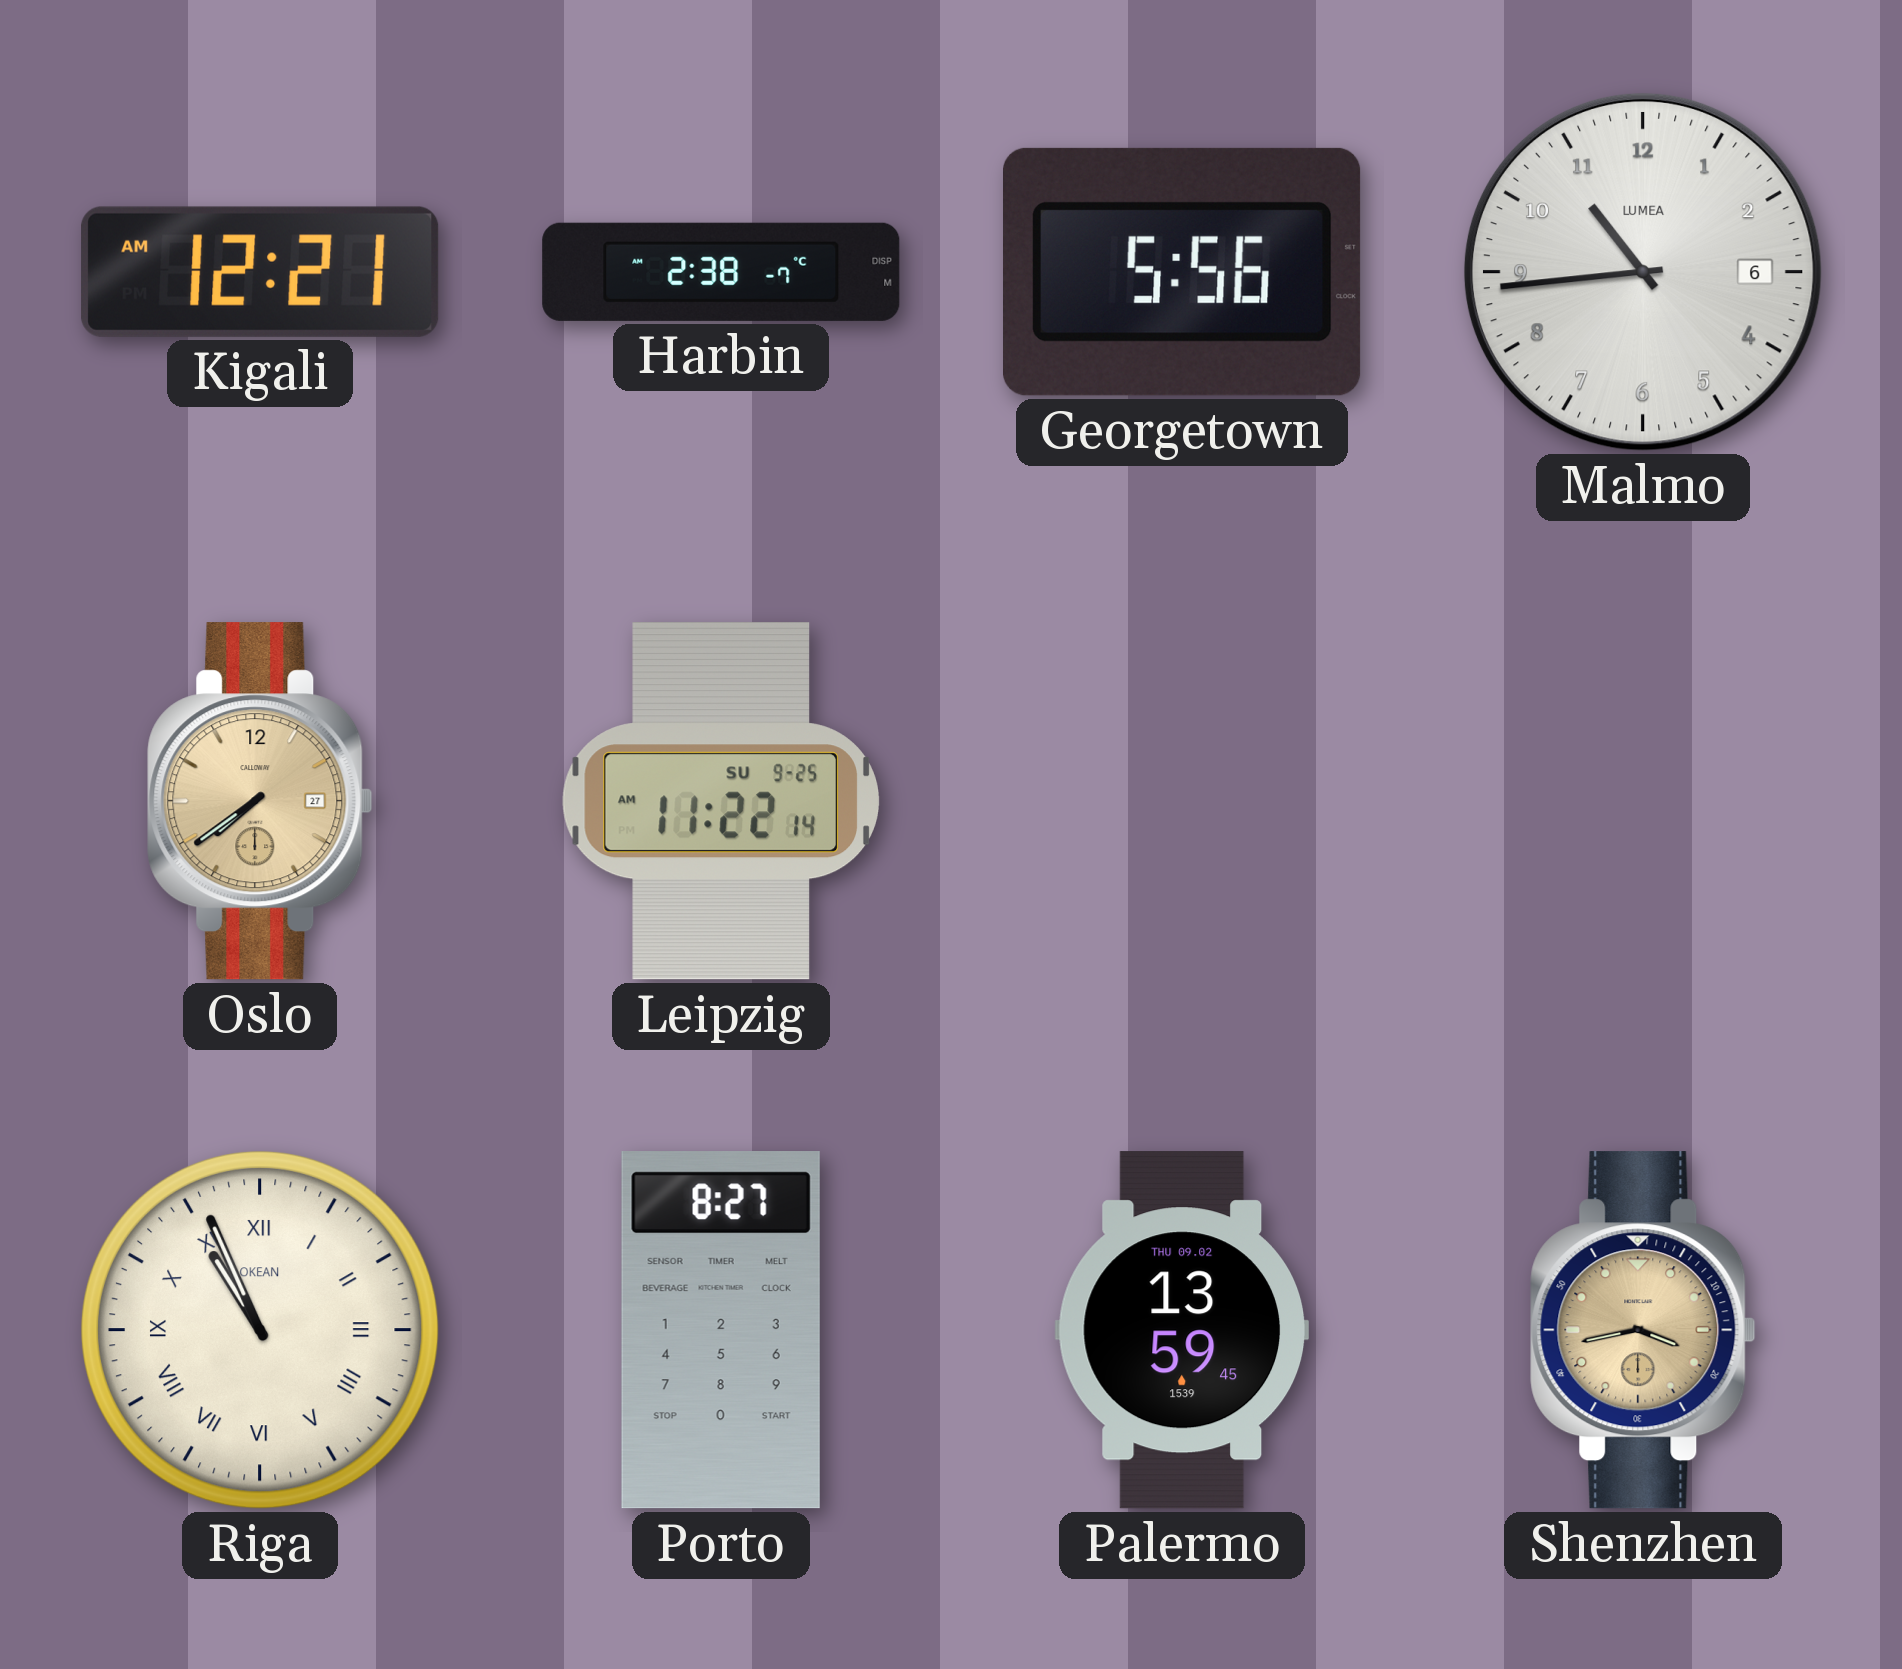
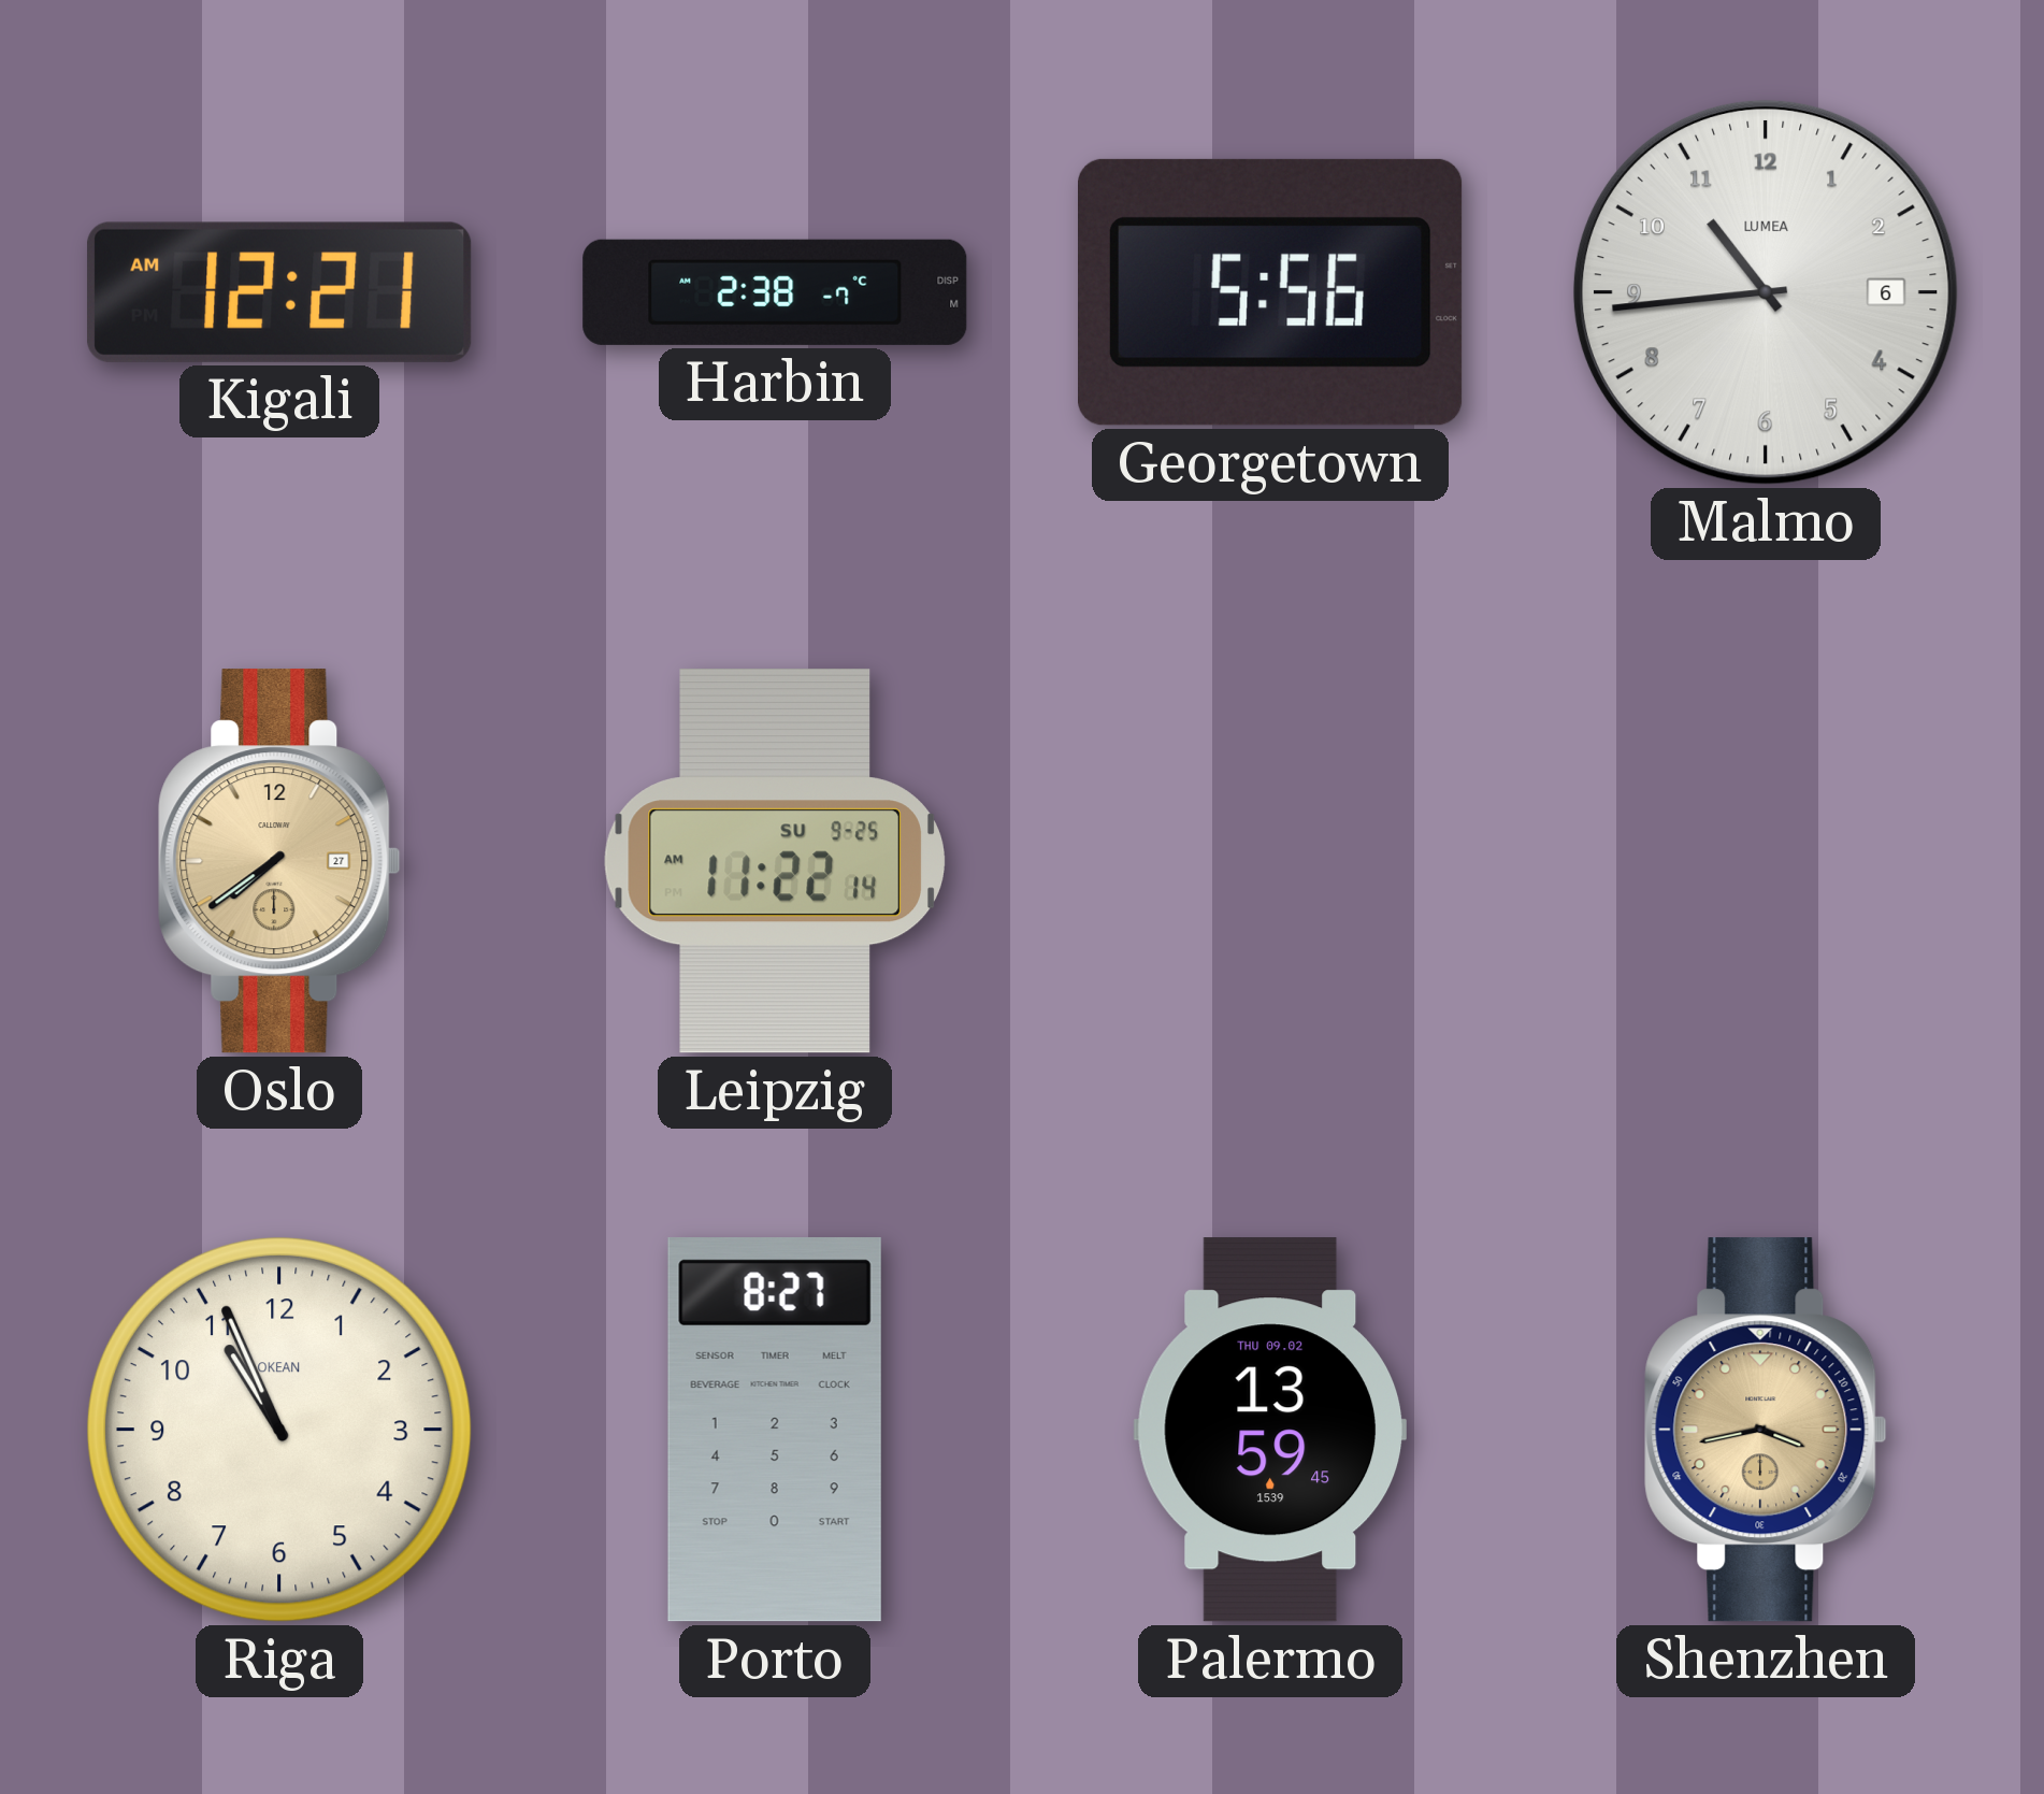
Riga numerals: Roman -> Arabic
